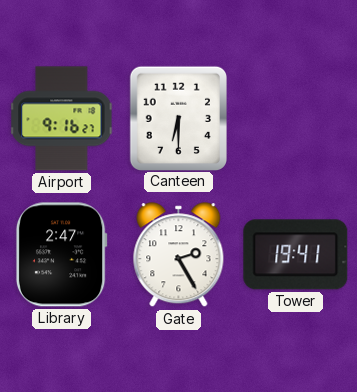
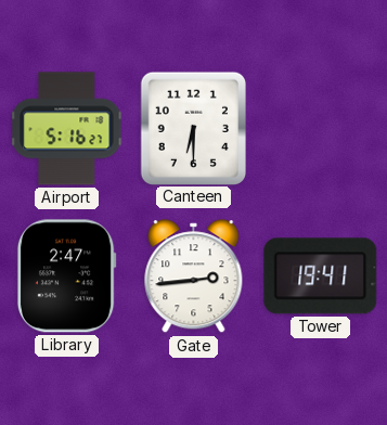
Airport: 9:16 -> 5:16
Gate: 2:25 -> 2:44
